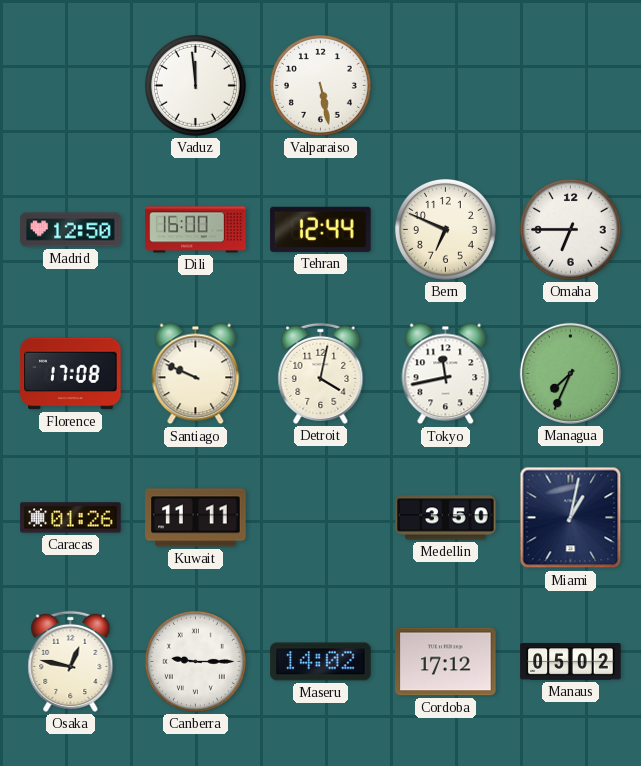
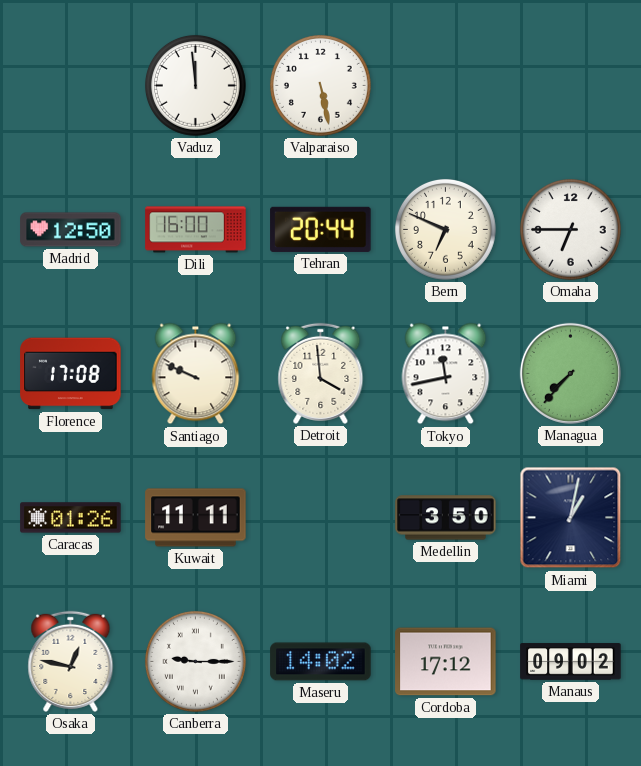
Tehran: 12:44 -> 20:44
Detroit: 4:02 -> 3:59
Managua: 7:34 -> 7:37
Manaus: 05:02 -> 09:02
